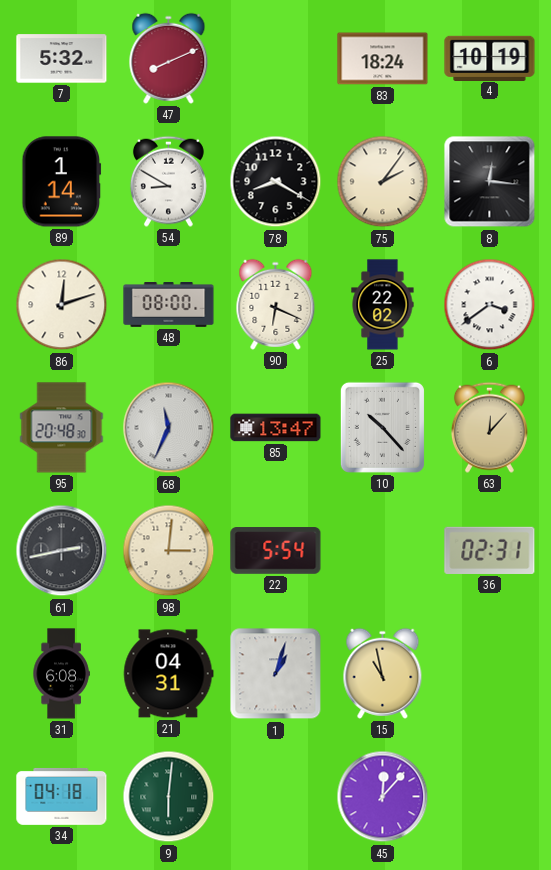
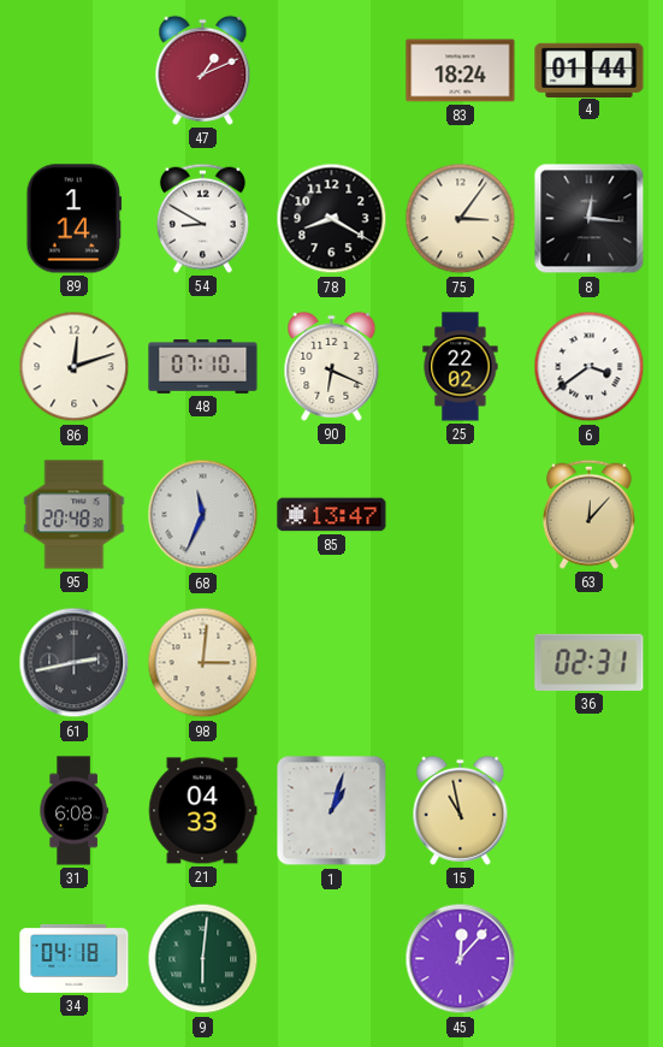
7: 5:32 -> none
47: 8:11 -> 1:11
4: 10:19 -> 01:44
75: 2:06 -> 3:06
48: 08:00 -> 07:10
10: 10:23 -> none
22: 5:54 -> none
21: 04:31 -> 04:33
